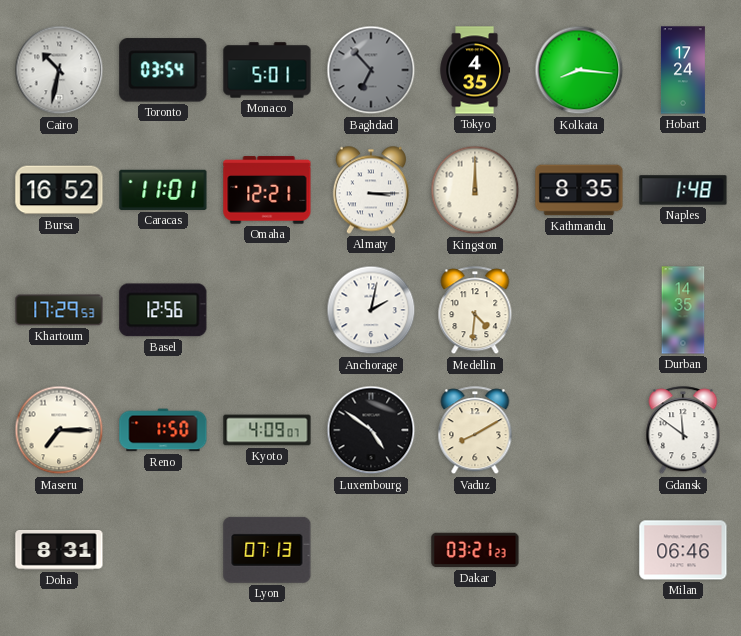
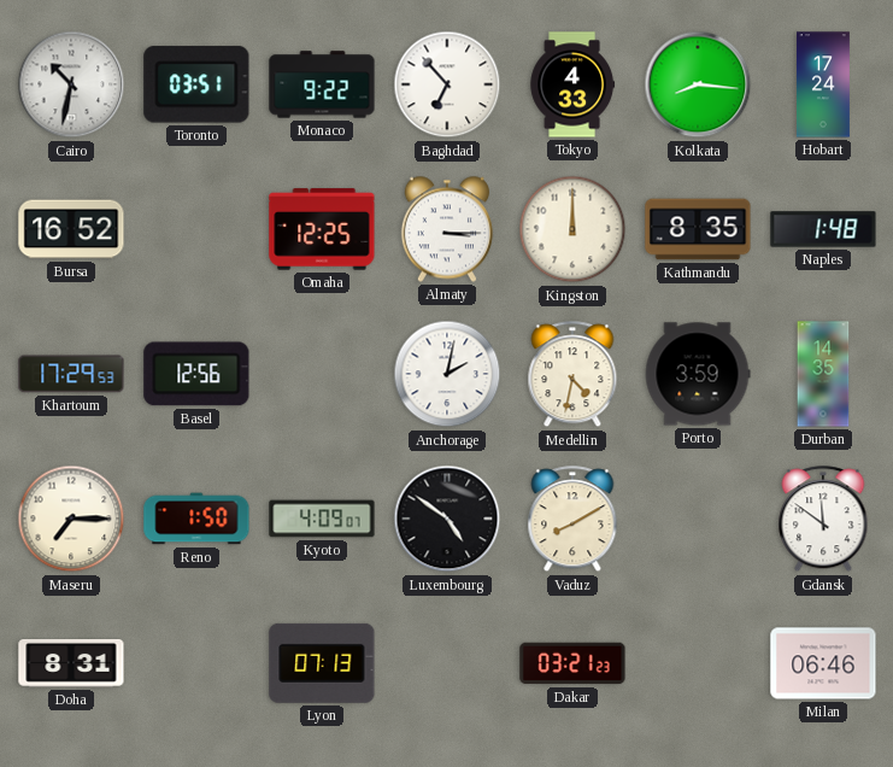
Toronto: 03:54 -> 03:51
Monaco: 5:01 -> 9:22
Baghdad dial: grey -> white
Tokyo: 4:35 -> 4:33
Caracas: 11:01 -> none
Omaha: 12:21 -> 12:25
Medellin: 4:31 -> 4:32
Porto: none -> 3:59
